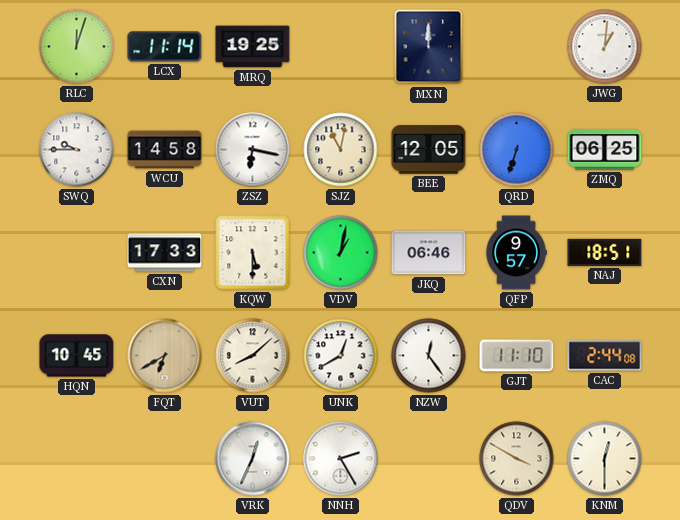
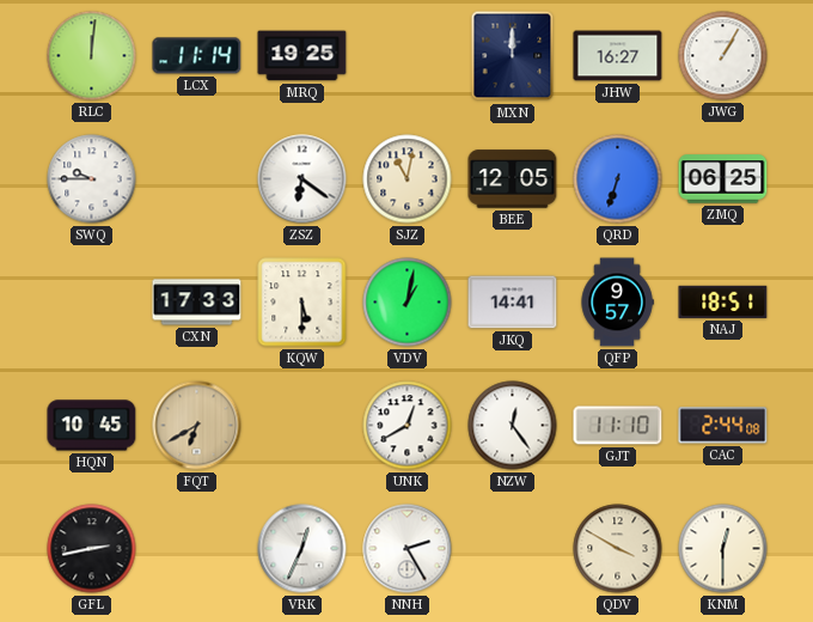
RLC: 12:03 -> 12:01
JHW: none -> 16:27
JWG: 1:01 -> 1:05
WCU: 14:58 -> none
ZSZ: 6:17 -> 6:21
JKQ: 06:46 -> 14:41
VUT: 8:08 -> none
GFL: none -> 2:43
